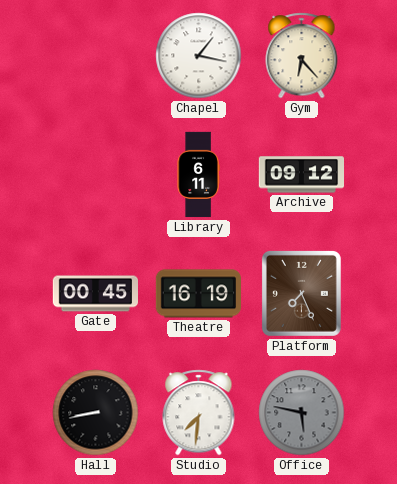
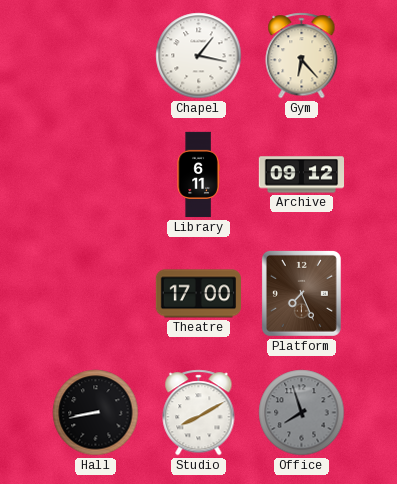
Gate: 00:45 -> none
Theatre: 16:19 -> 17:00
Studio: 7:31 -> 8:10
Office: 5:47 -> 7:57
